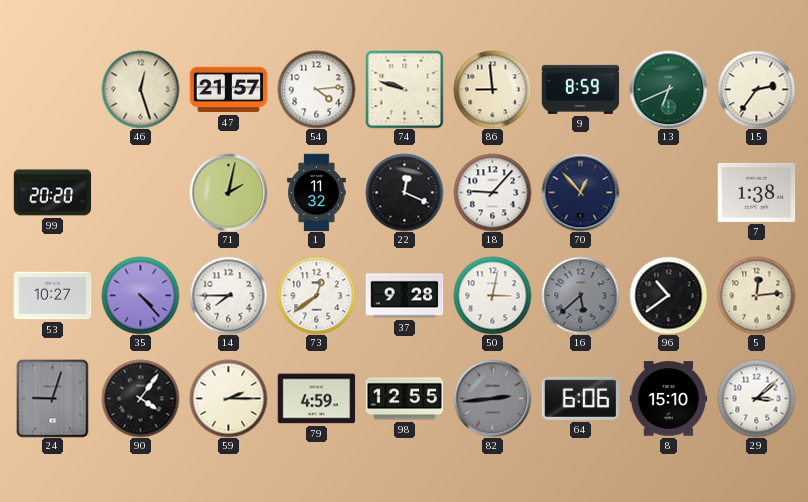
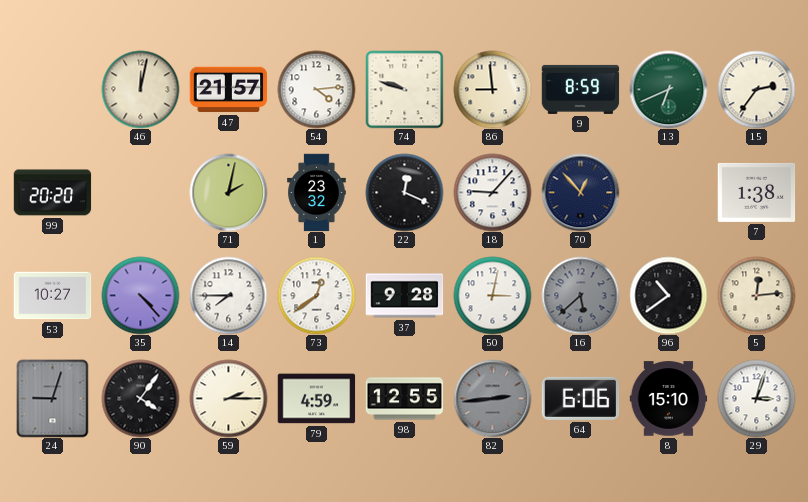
46: 12:27 -> 12:02
1: 11:32 -> 23:32
29: 3:08 -> 3:03
